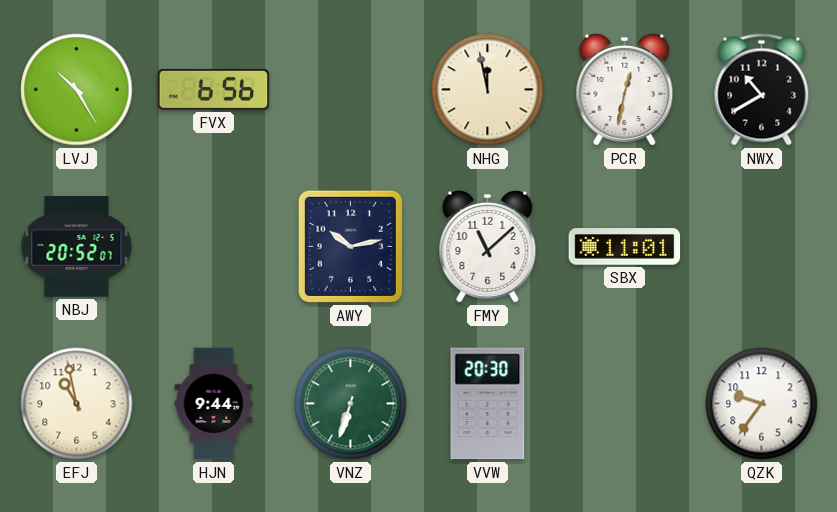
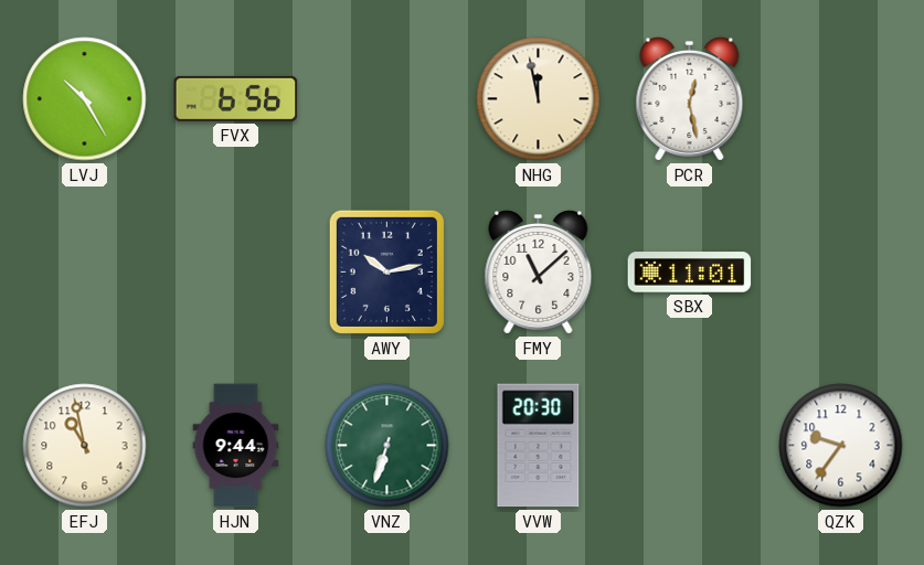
PCR: 12:32 -> 12:28
NWX: 10:40 -> none
NBJ: 20:52 -> none
